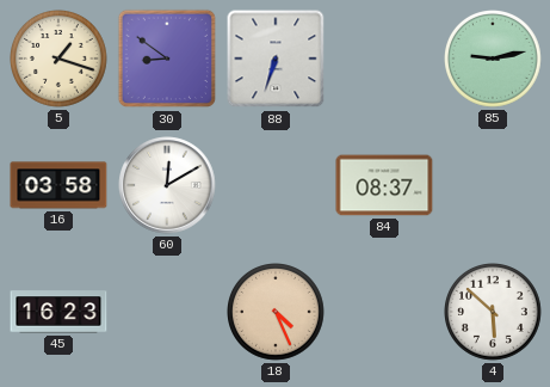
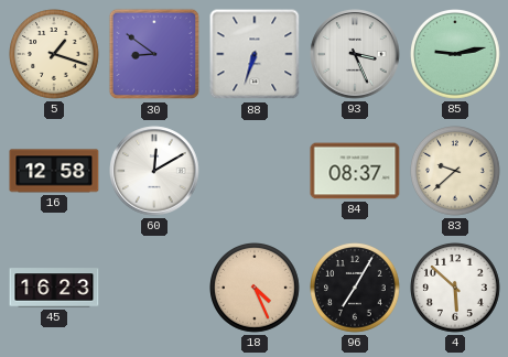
93: none -> 3:26
16: 03:58 -> 12:58
83: none -> 9:38
96: none -> 7:05
